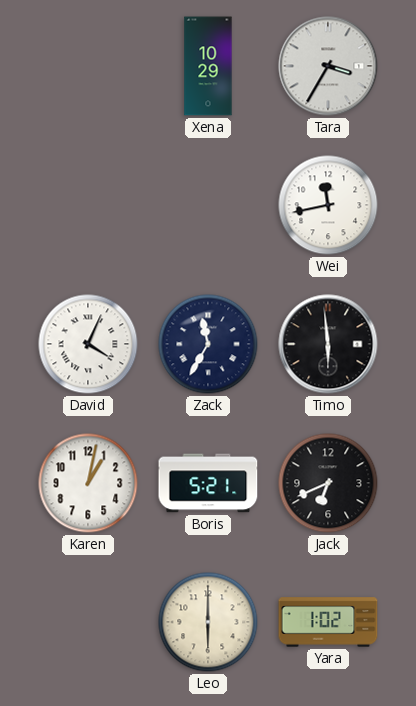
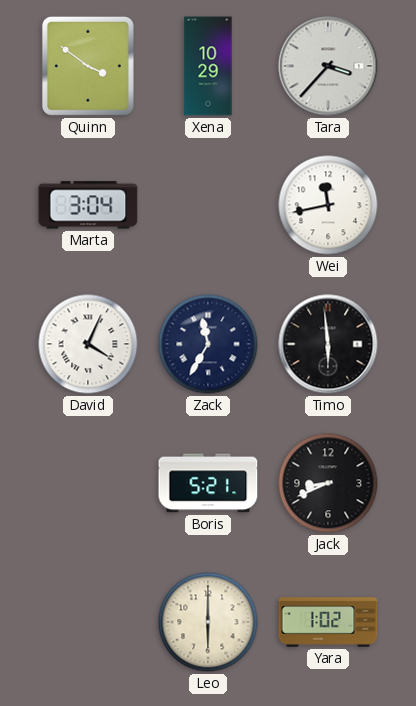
Quinn: none -> 3:51
Tara: 3:35 -> 3:37
Marta: none -> 3:04
Karen: 1:02 -> none
Jack: 6:41 -> 8:41
